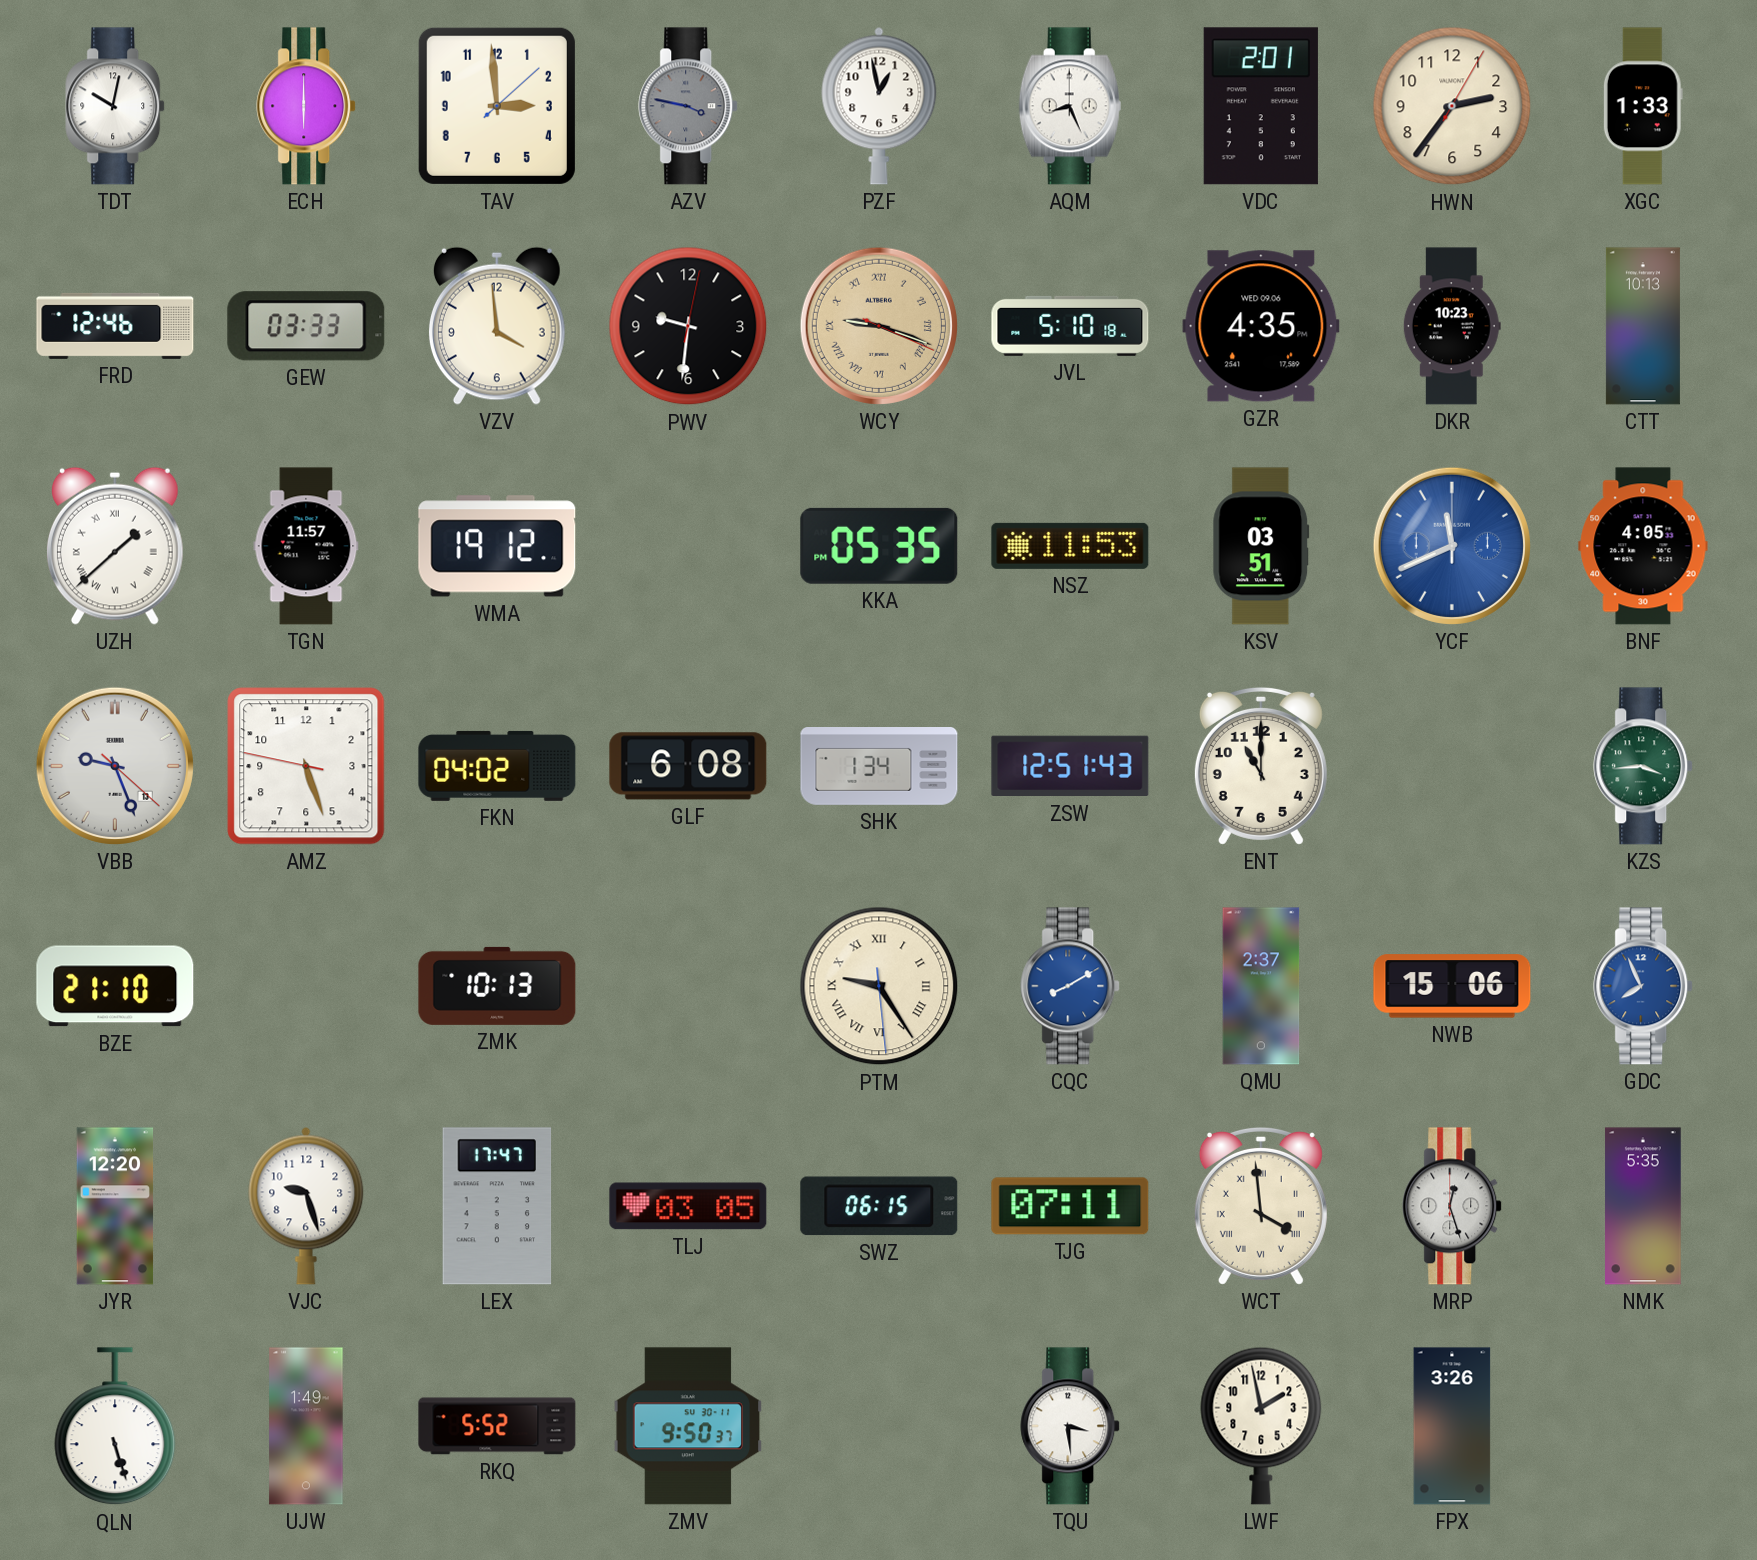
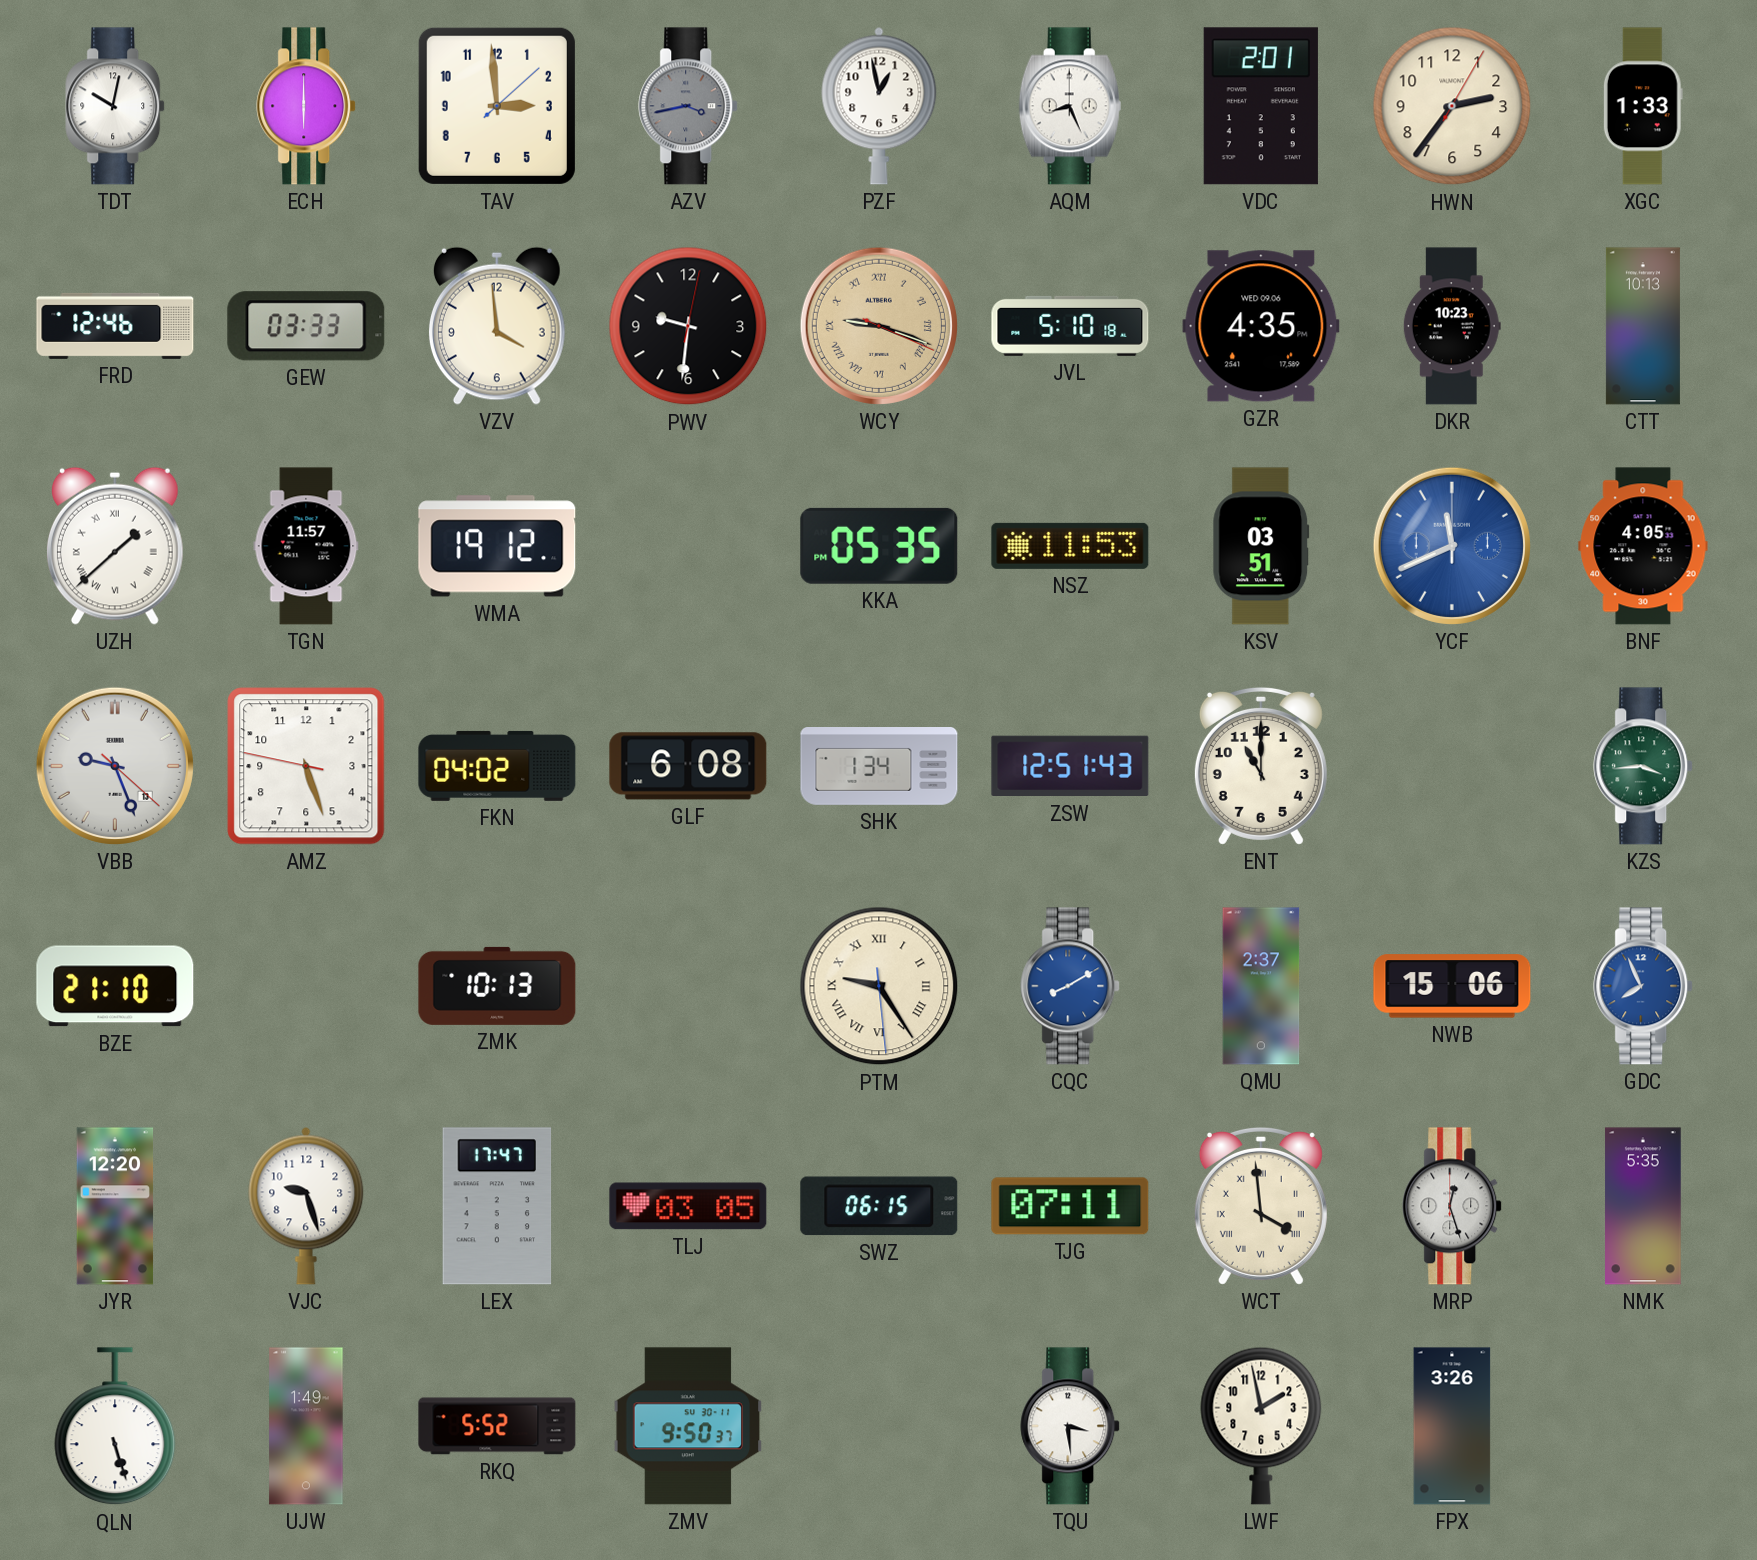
AZV: 3:47 -> 3:43
